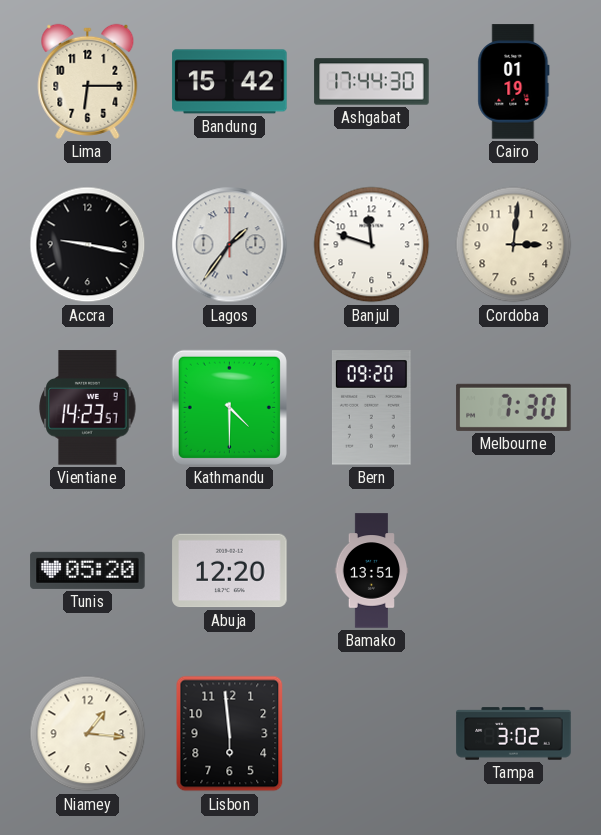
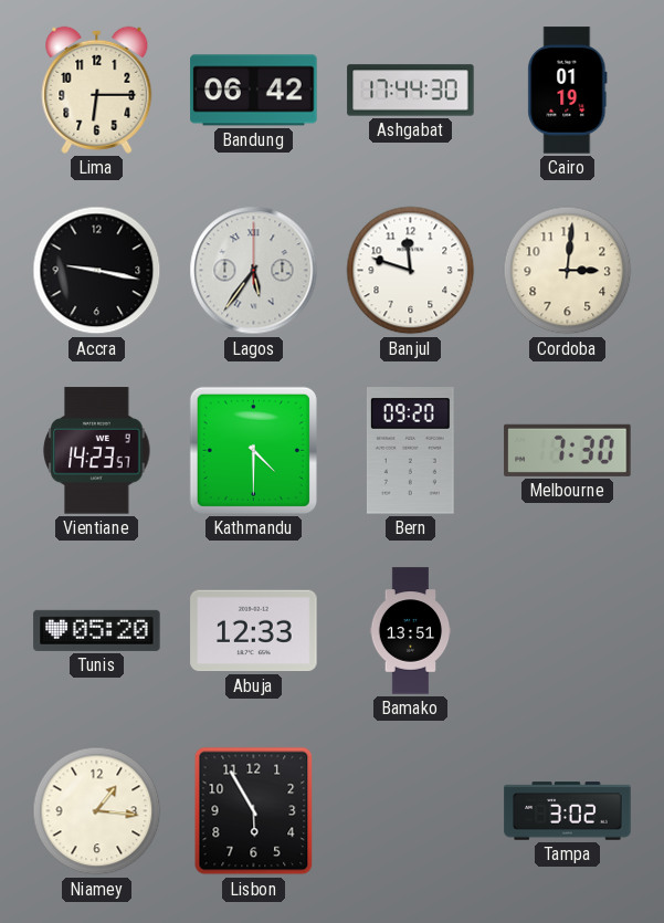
Bandung: 15:42 -> 06:42
Lagos: 1:36 -> 5:36
Abuja: 12:20 -> 12:33
Lisbon: 5:59 -> 5:55
